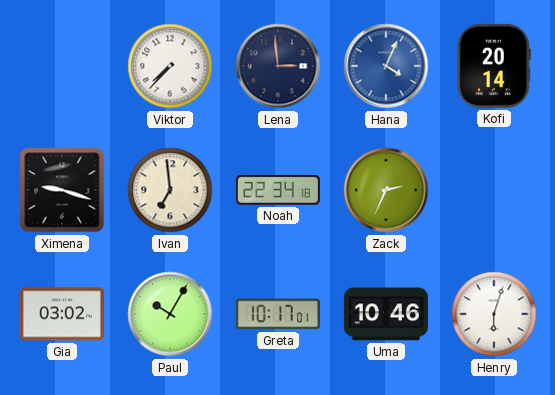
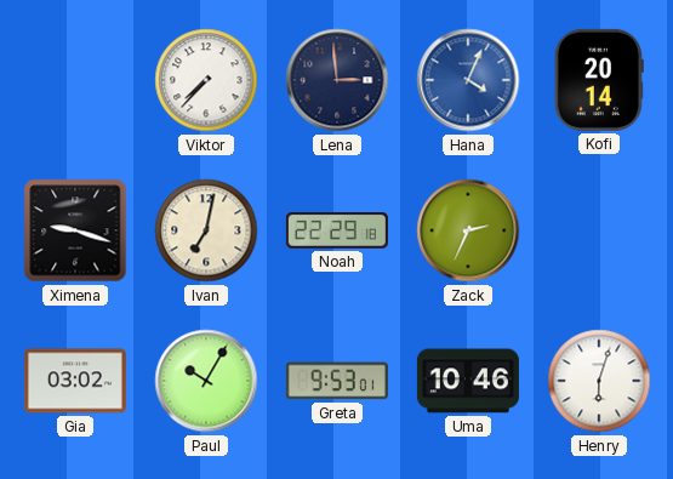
Ivan: 6:59 -> 7:02
Noah: 22:34 -> 22:29
Greta: 10:17 -> 9:53
